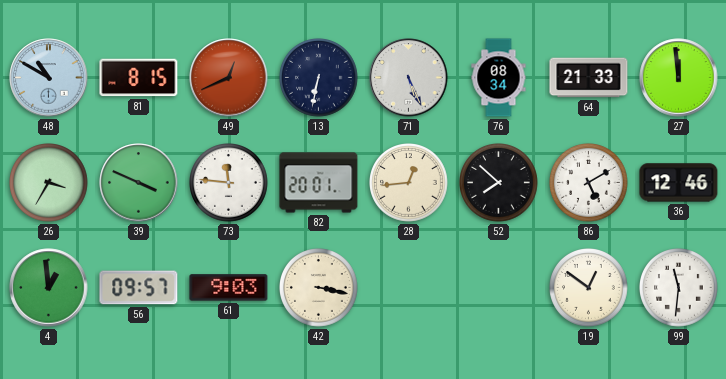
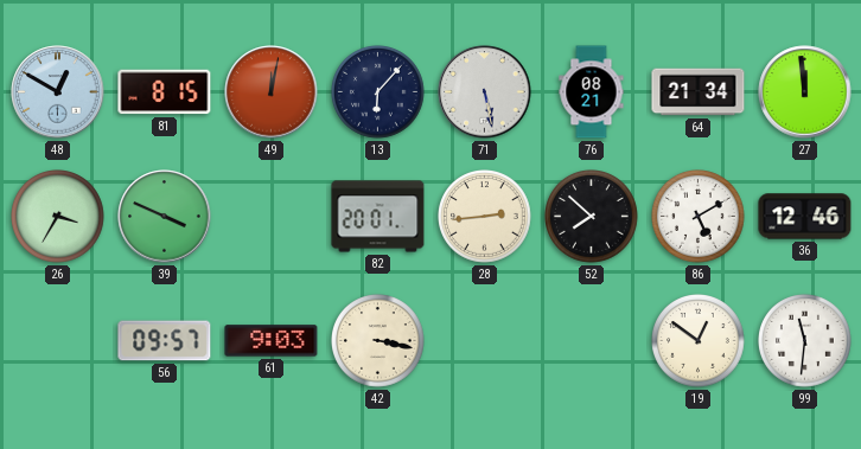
48: 10:50 -> 12:50
49: 12:41 -> 12:02
13: 6:32 -> 6:07
71: 5:26 -> 5:28
76: 08:34 -> 08:21
64: 21:33 -> 21:34
73: 11:46 -> none
28: 12:44 -> 2:44
4: 12:59 -> none
